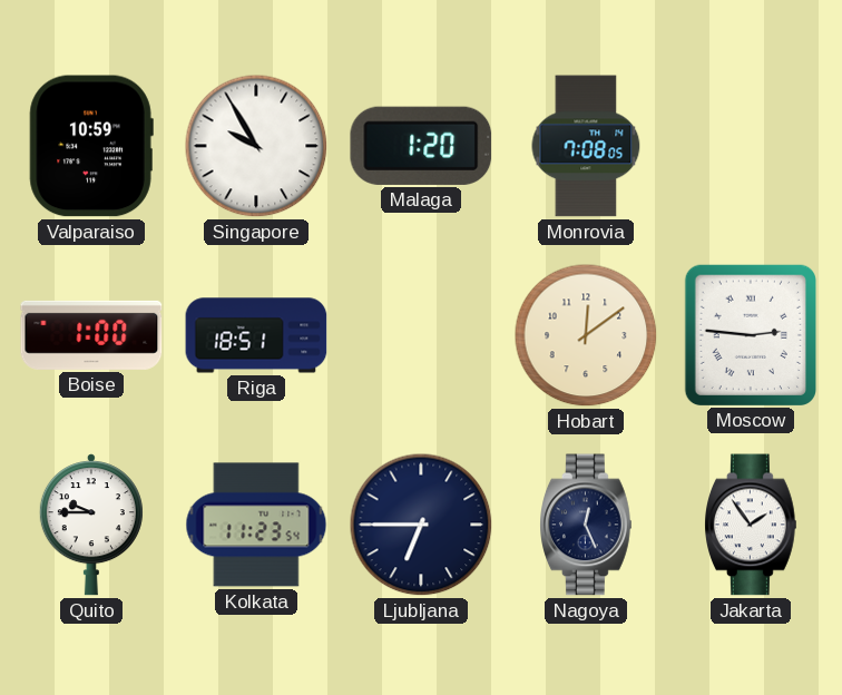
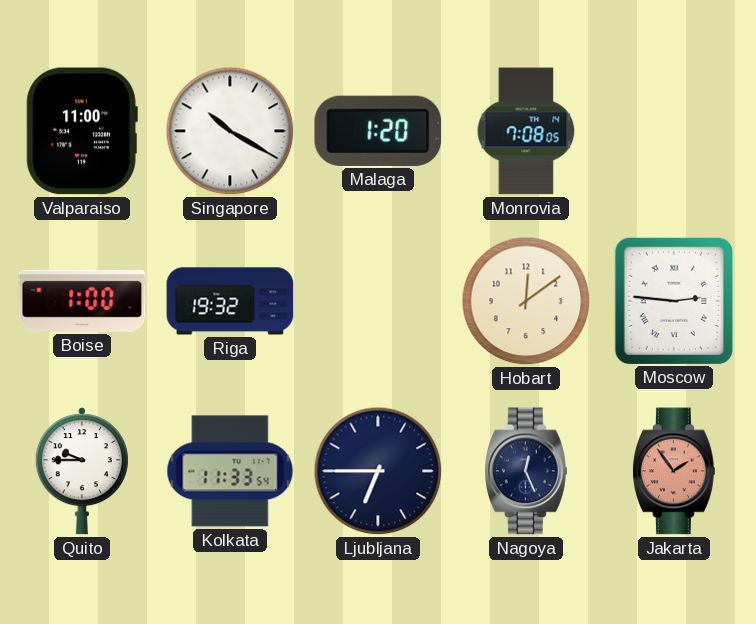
Valparaiso: 10:59 -> 11:00
Singapore: 9:55 -> 10:20
Riga: 18:51 -> 19:32
Kolkata: 11:23 -> 11:33
Jakarta dial: white -> salmon
